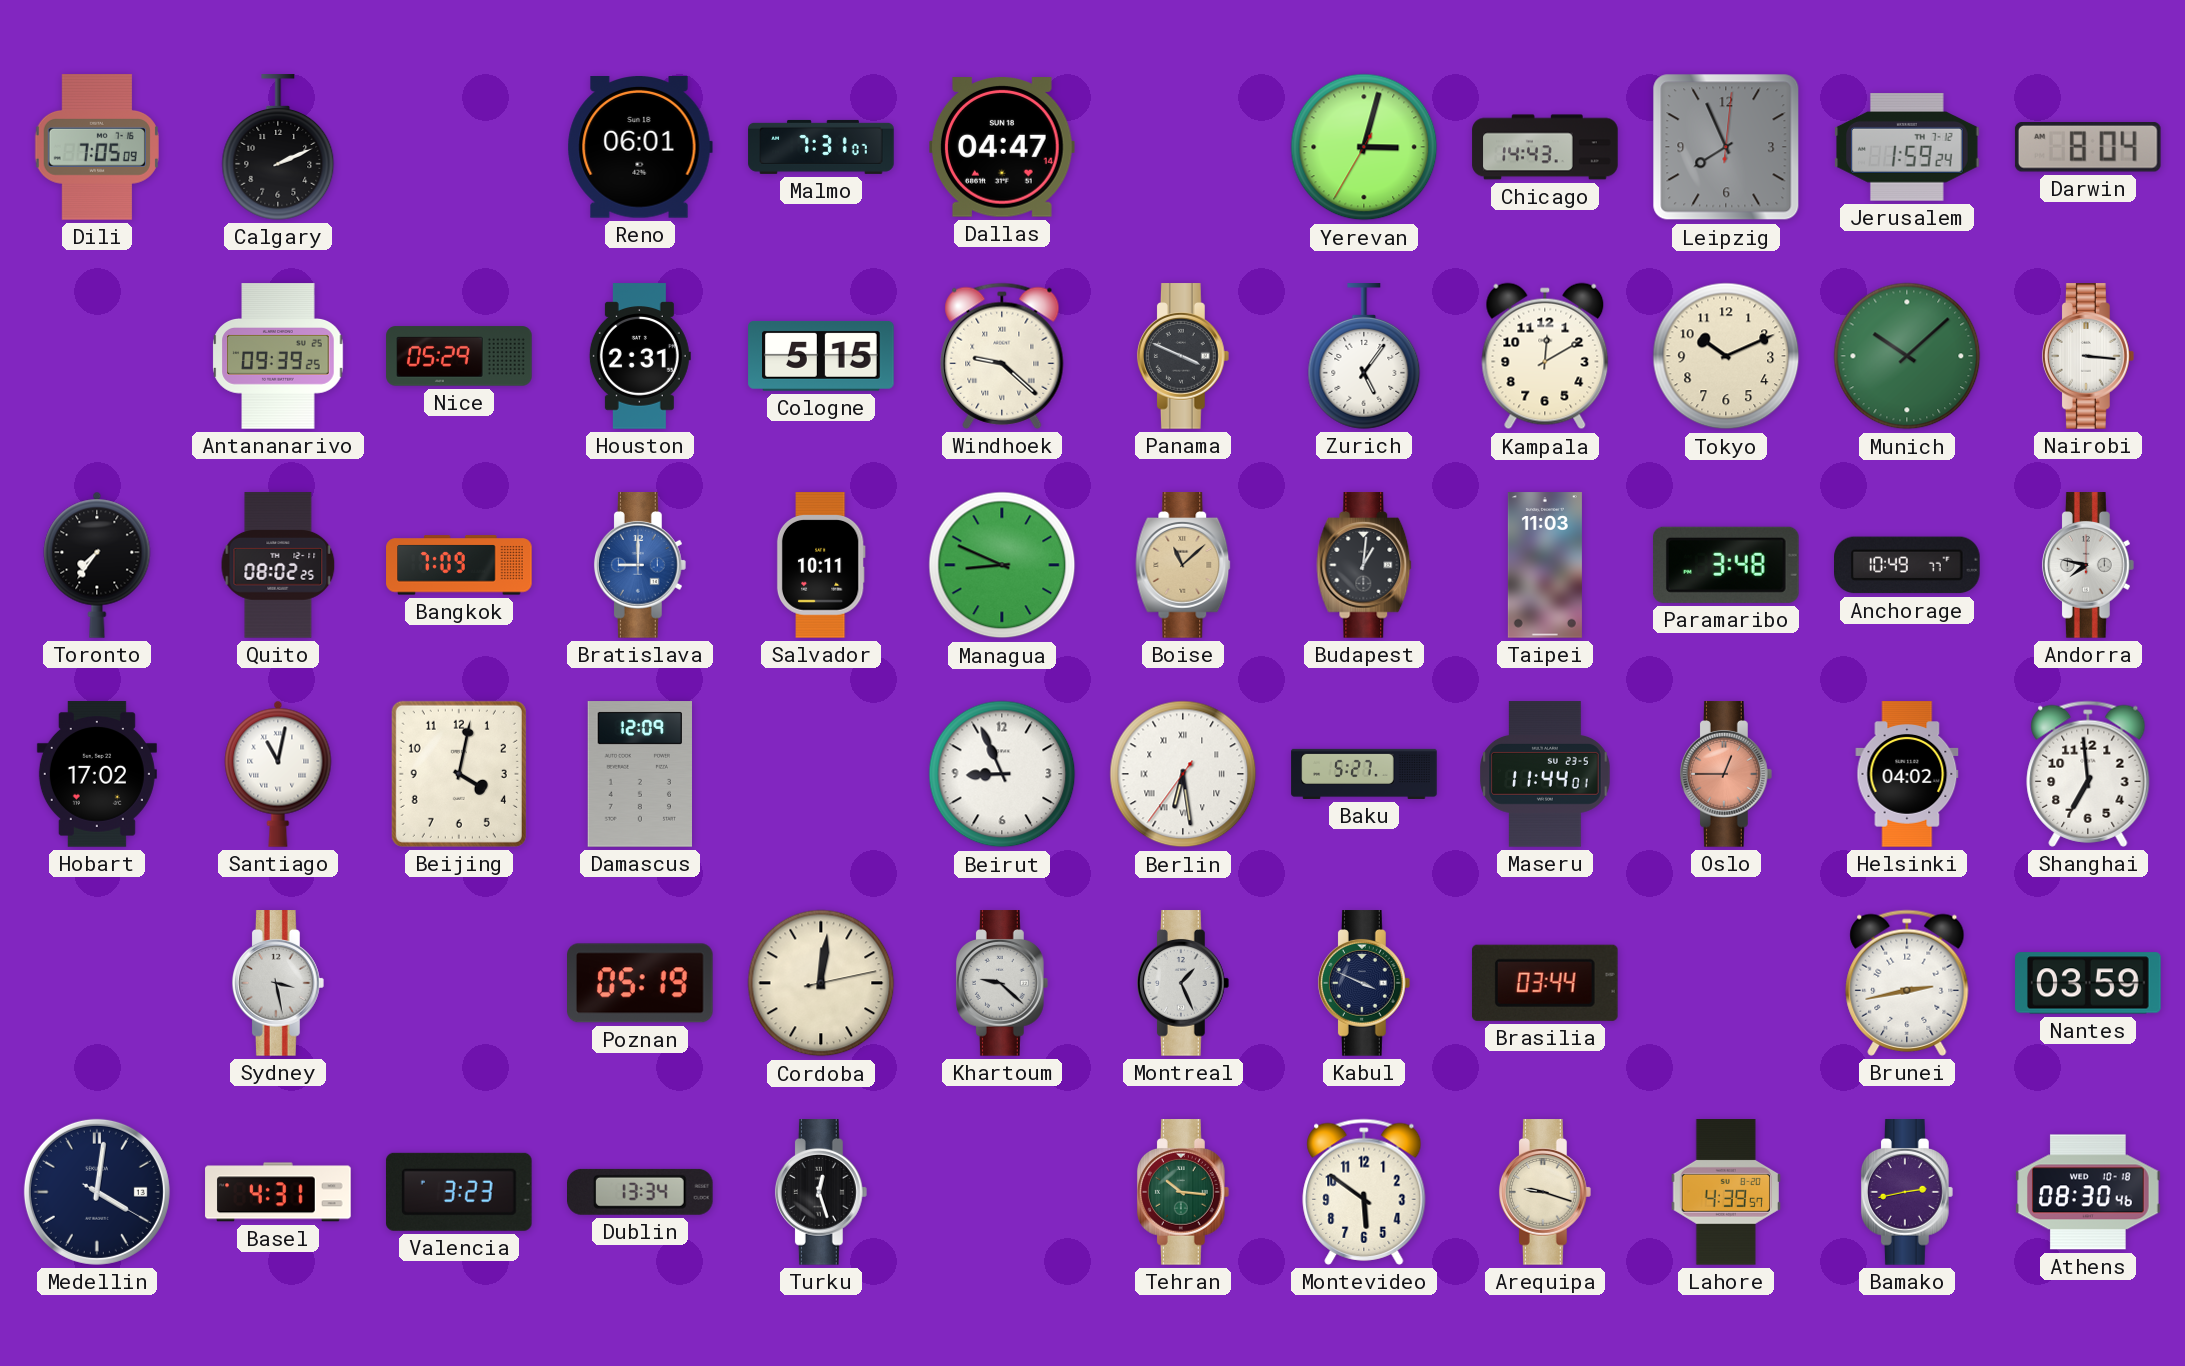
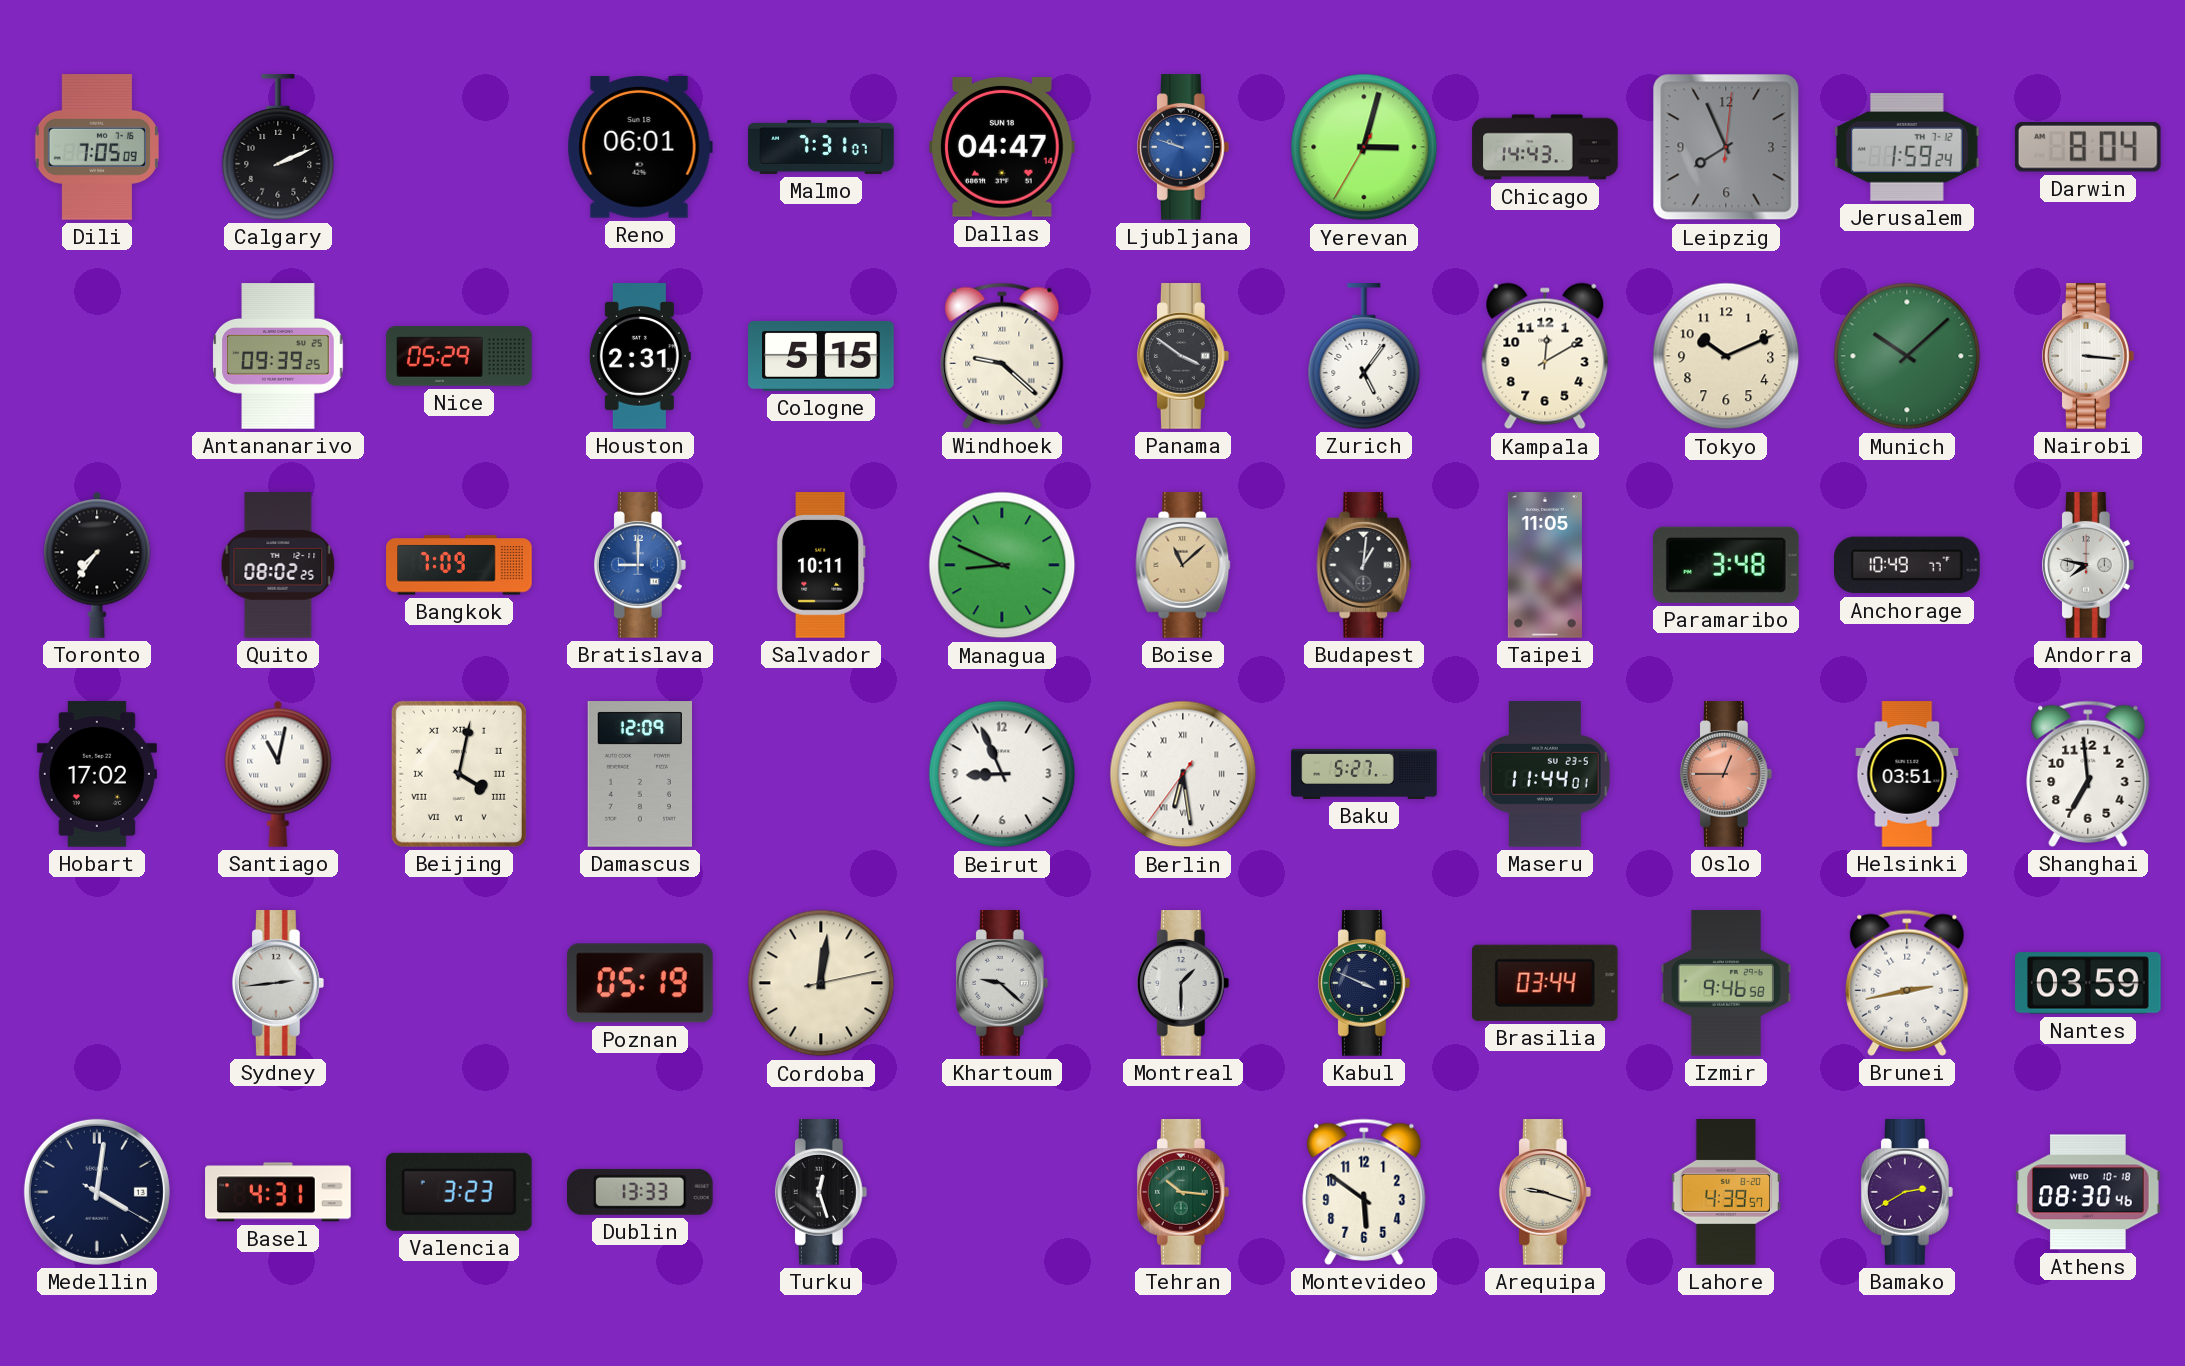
Ljubljana: none -> 9:48
Panama: 3:49 -> 3:51
Taipei: 11:03 -> 11:05
Beijing numerals: Arabic -> Roman
Helsinki: 04:02 -> 03:51
Sydney: 3:28 -> 2:44
Montreal: 1:26 -> 1:30
Izmir: none -> 9:46
Dublin: 13:34 -> 13:33
Bamako: 2:43 -> 2:40
